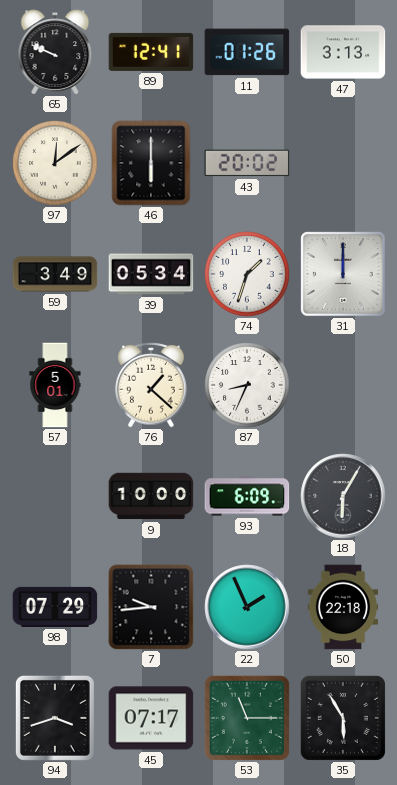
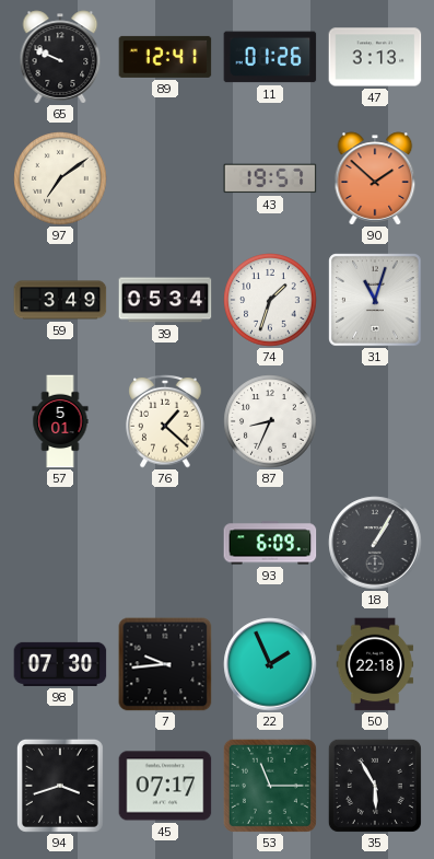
97: 12:09 -> 7:09
46: 6:00 -> none
43: 20:02 -> 19:57
90: none -> 1:52
31: 12:00 -> 11:03
9: 10:00 -> none
18: 6:05 -> 1:05
98: 07:29 -> 07:30
